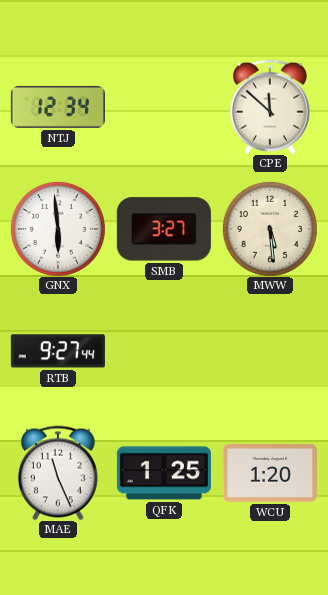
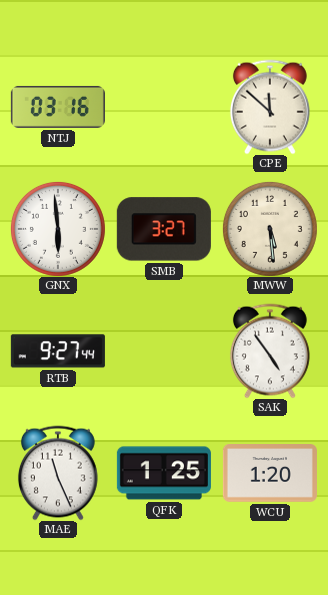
NTJ: 12:34 -> 03:16
SAK: none -> 4:54
